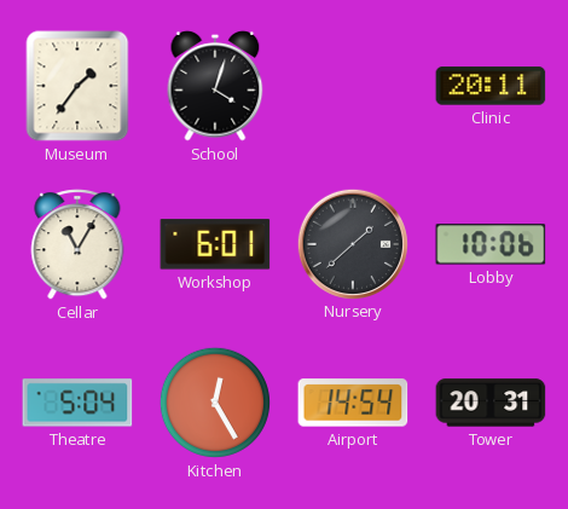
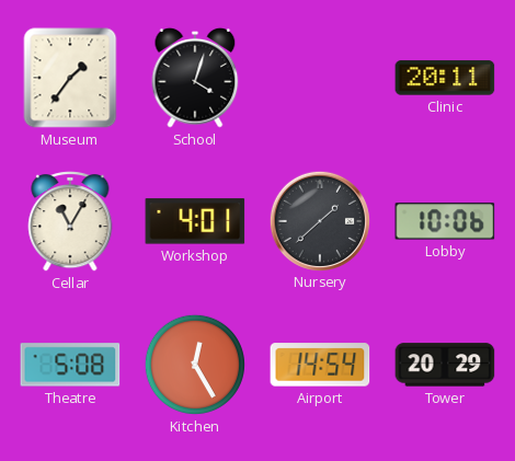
Workshop: 6:01 -> 4:01
Theatre: 5:04 -> 5:08
Tower: 20:31 -> 20:29
